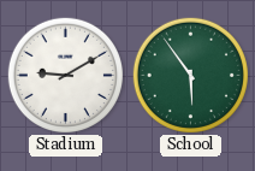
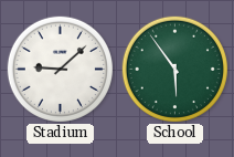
Stadium: 9:10 -> 9:08
